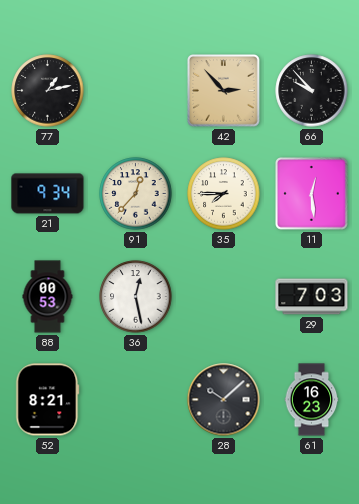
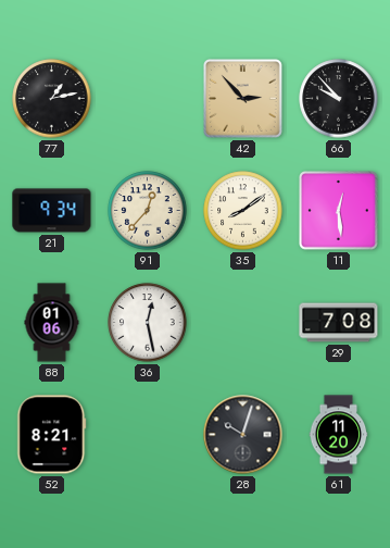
35: 7:45 -> 8:09
88: 00:53 -> 01:06
29: 7:03 -> 7:08
28: 10:08 -> 10:03
61: 16:23 -> 11:20
